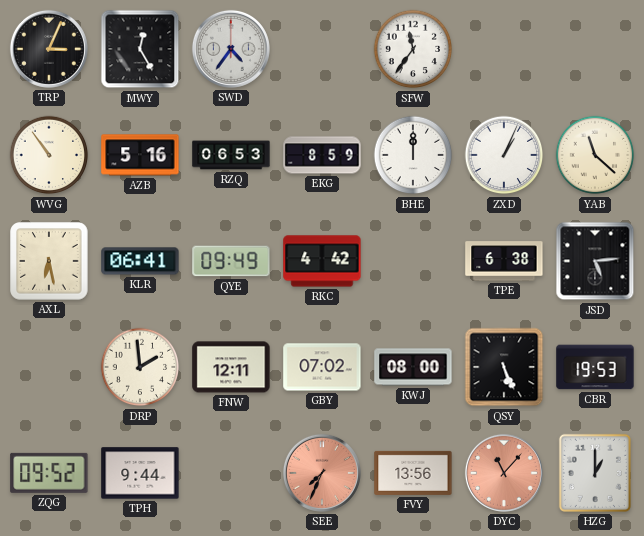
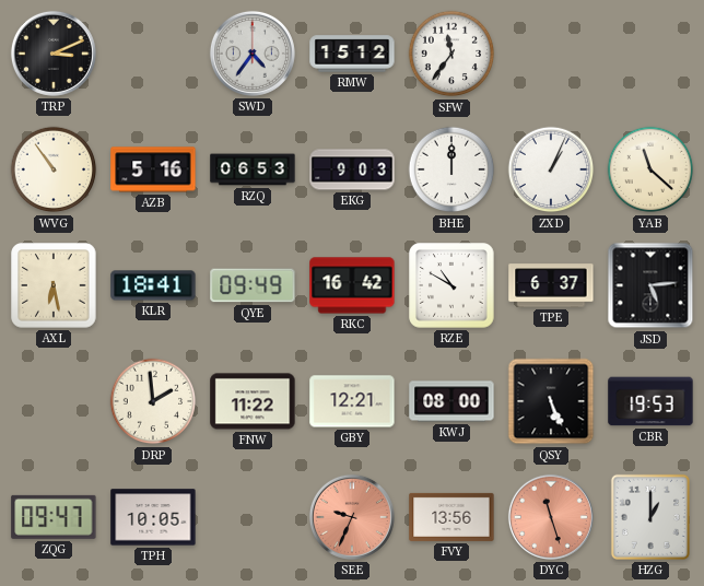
TRP: 3:04 -> 3:11
MWY: 12:25 -> none
RMW: none -> 15:12
EKG: 8:59 -> 9:03
KLR: 06:41 -> 18:41
RKC: 4:42 -> 16:42
RZE: none -> 10:50
TPE: 6:38 -> 6:37
FNW: 12:11 -> 11:22
GBY: 07:02 -> 12:21
ZQG: 09:52 -> 09:47
TPH: 9:44 -> 10:05
SEE: 7:34 -> 9:34
DYC: 11:07 -> 11:27
